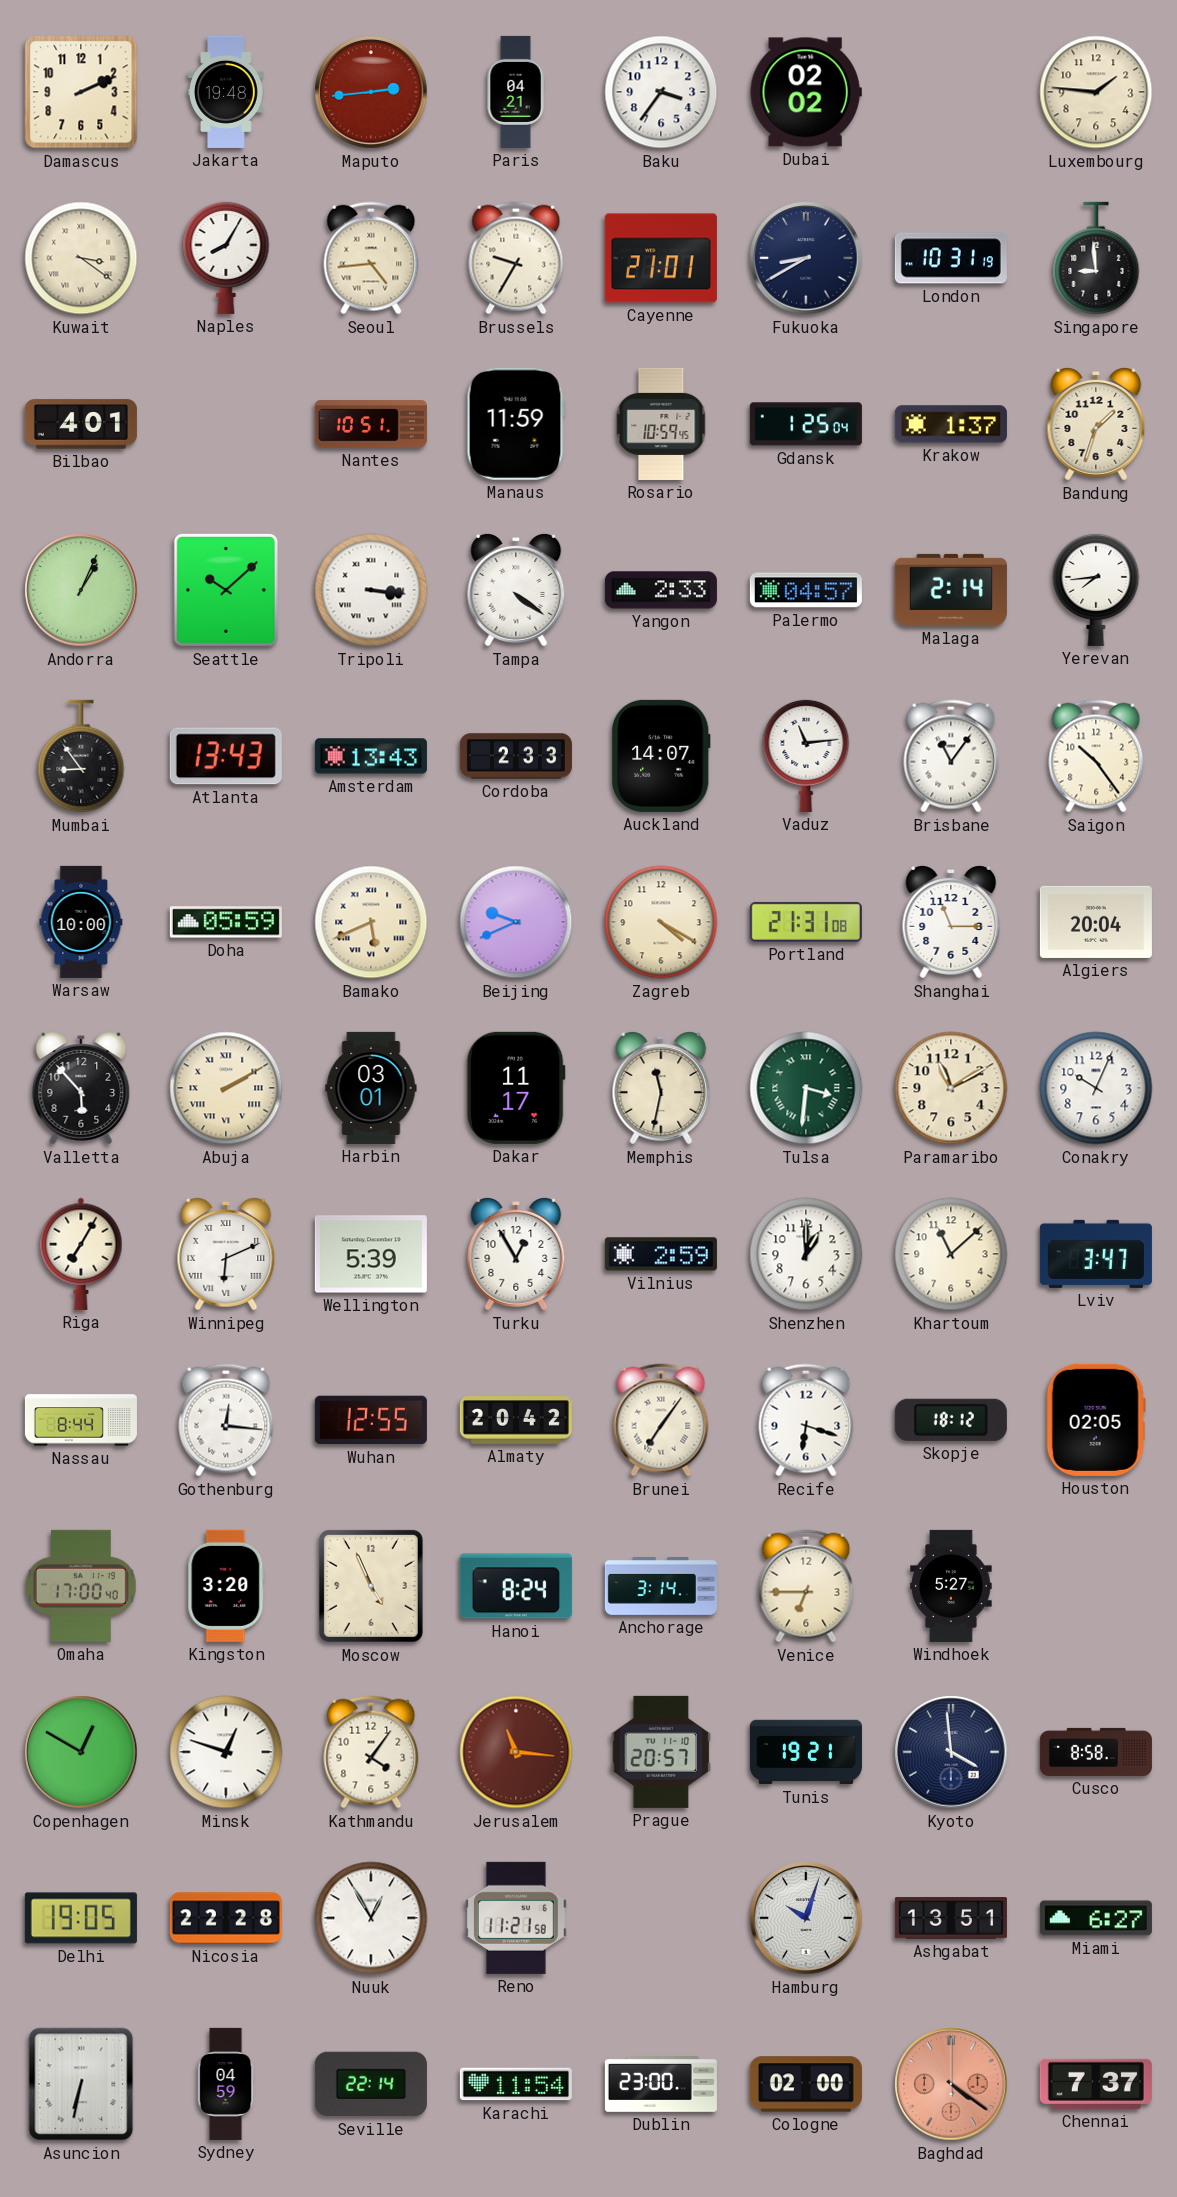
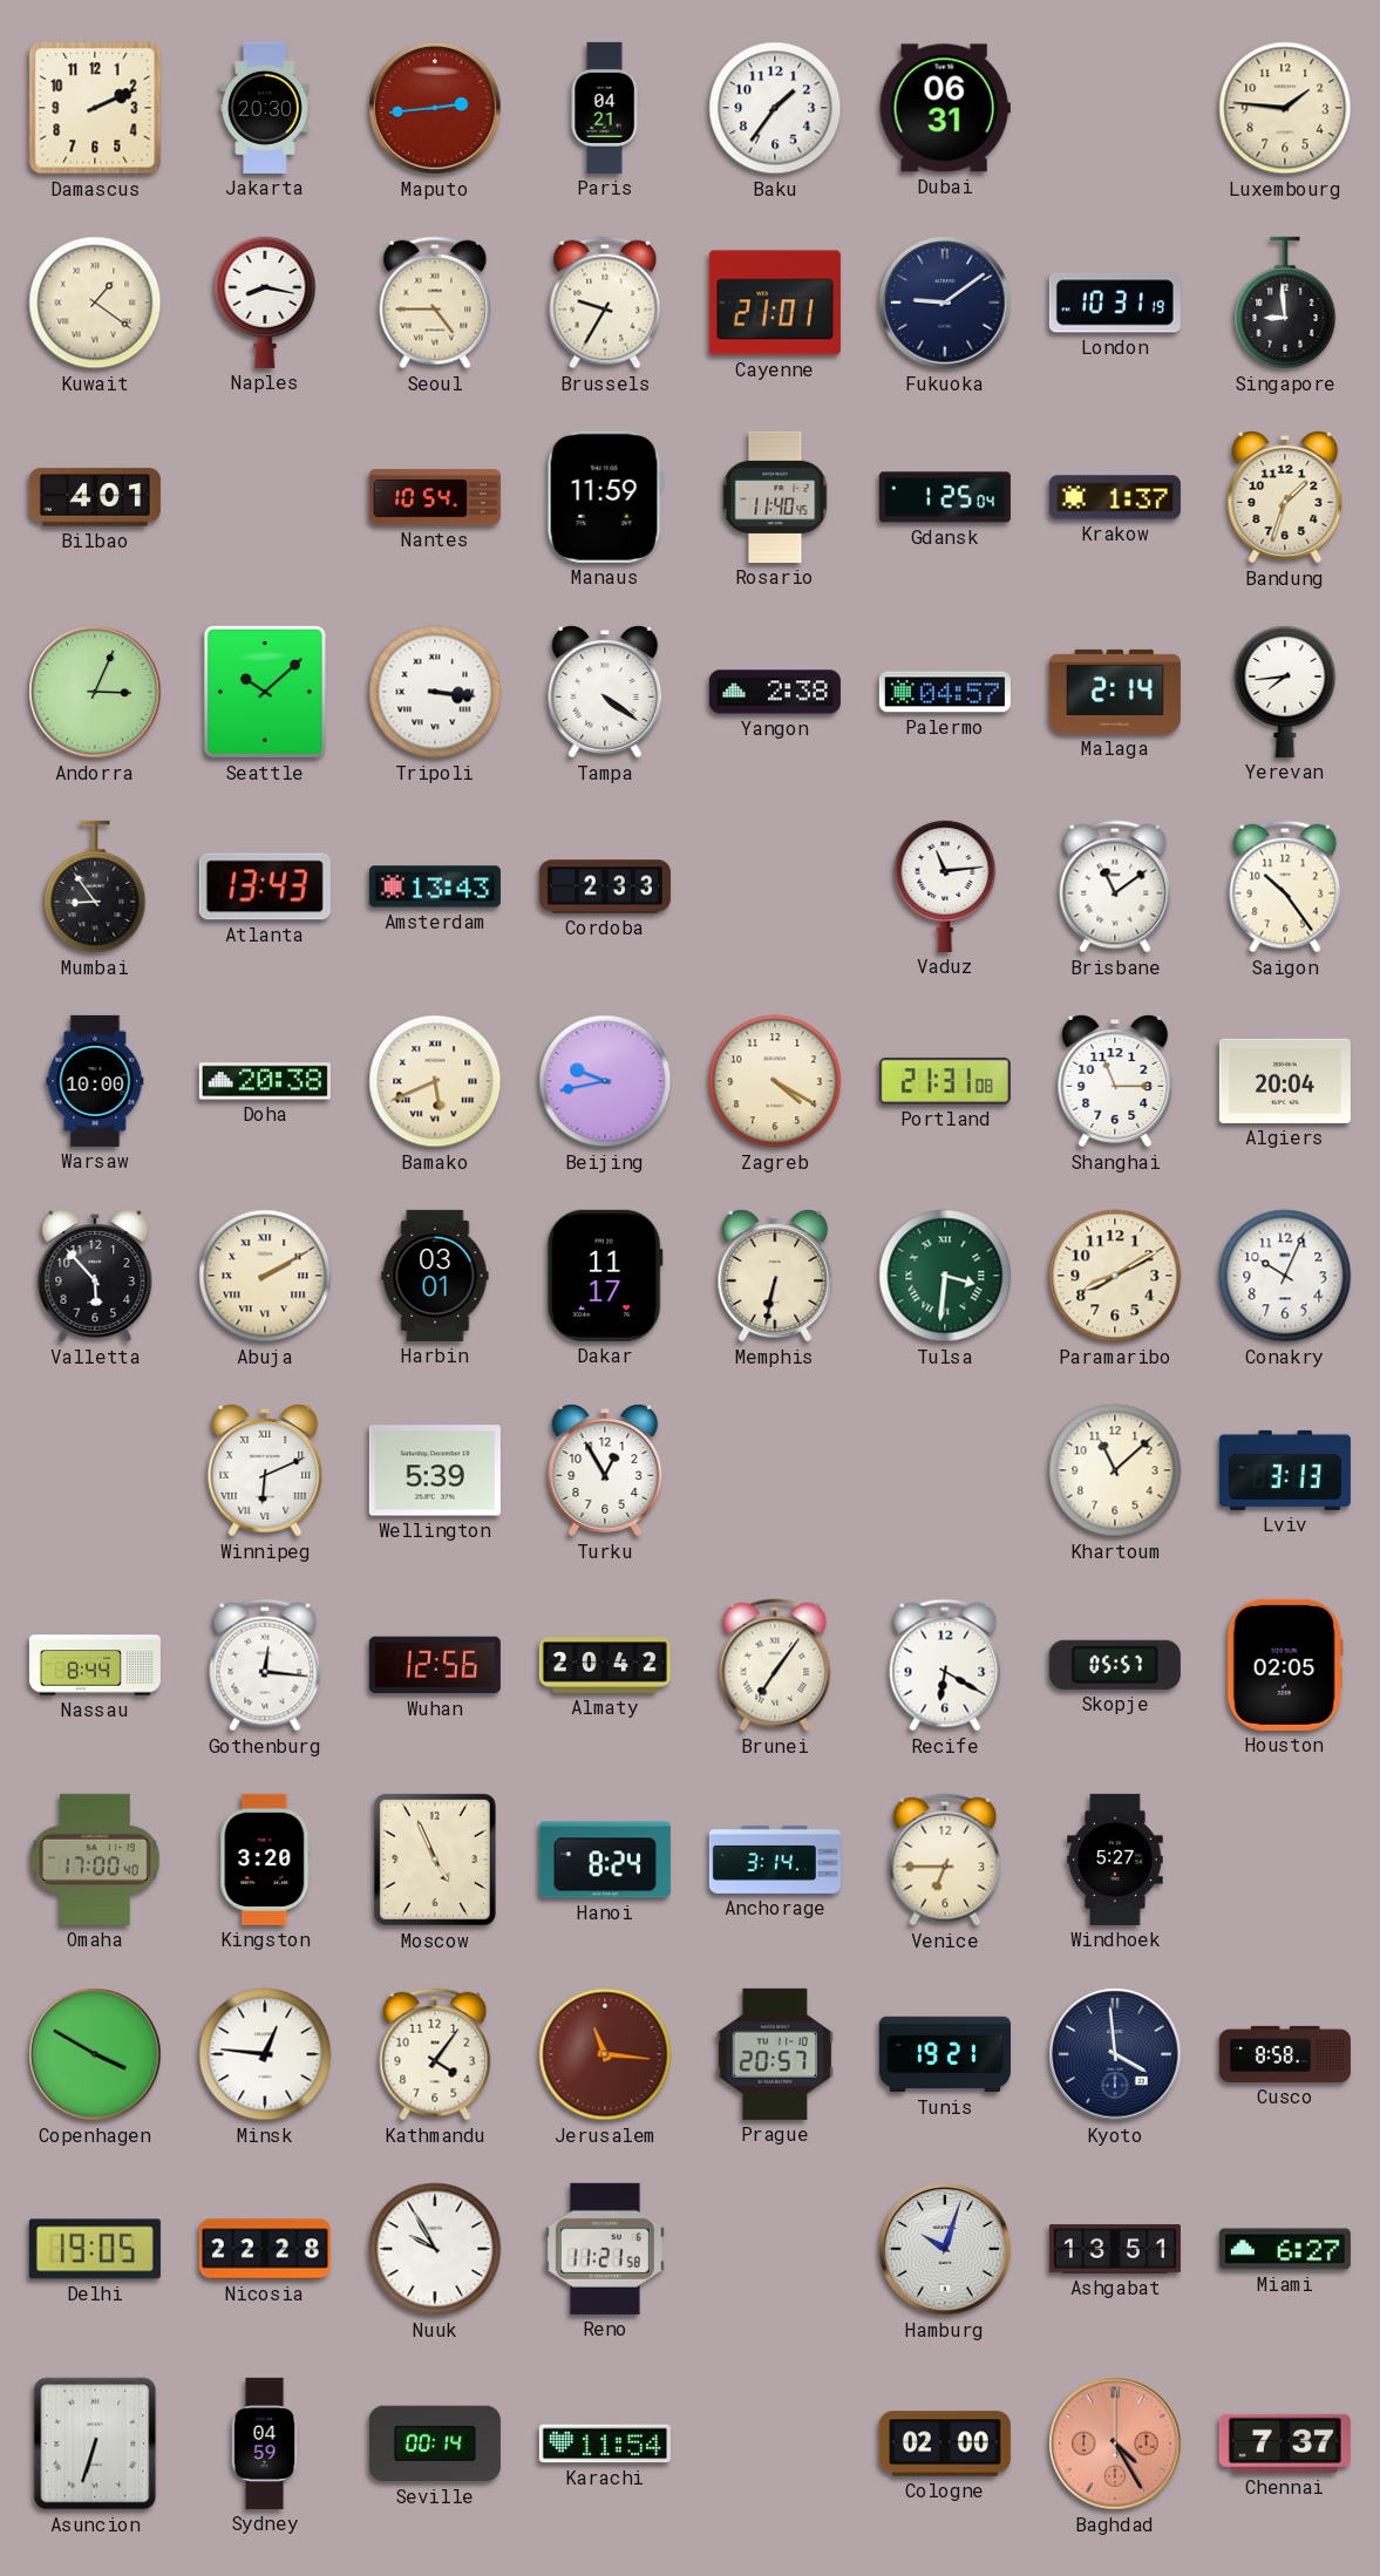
Jakarta: 19:48 -> 20:30
Baku: 3:36 -> 1:36
Dubai: 02:02 -> 06:31
Kuwait: 3:21 -> 1:21
Naples: 8:05 -> 8:17
Seoul: 4:44 -> 4:45
Fukuoka: 8:40 -> 9:09
Nantes: 10:51 -> 10:54
Rosario: 10:59 -> 11:40
Andorra: 1:04 -> 3:04
Yangon: 2:33 -> 2:38
Auckland: 14:07 -> none
Brisbane: 11:06 -> 11:09
Doha: 05:59 -> 20:38
Beijing: 9:41 -> 9:43
Memphis: 11:32 -> 6:32
Paramaribo: 11:10 -> 8:10
Riga: 7:05 -> none
Vilnius: 2:59 -> none
Shenzhen: 1:00 -> none
Lviv: 3:47 -> 3:13
Wuhan: 12:55 -> 12:56
Recife: 6:18 -> 6:20
Skopje: 18:12 -> 05:57
Copenhagen: 12:50 -> 3:50
Minsk: 12:48 -> 12:46
Nuuk: 12:55 -> 9:55
Asuncion: 6:32 -> 6:33
Seville: 22:14 -> 00:14
Dublin: 23:00 -> none
Baghdad: 4:21 -> 4:25
